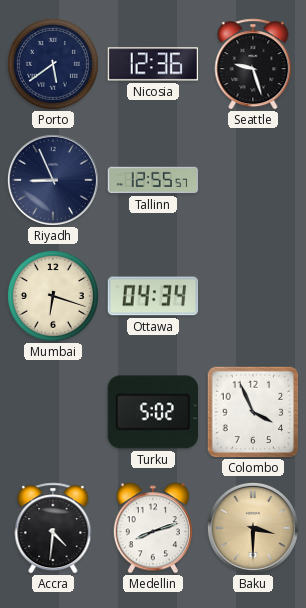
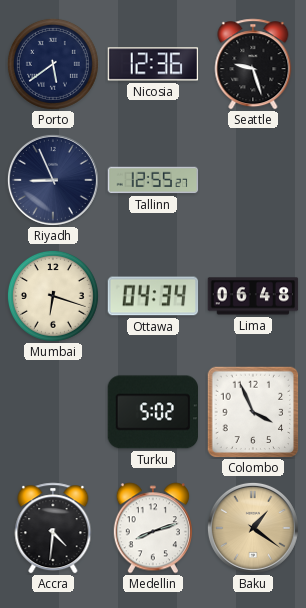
Tallinn: 12:55:57 -> 12:55:27
Lima: none -> 06:48
Baku: 3:30 -> 1:21
